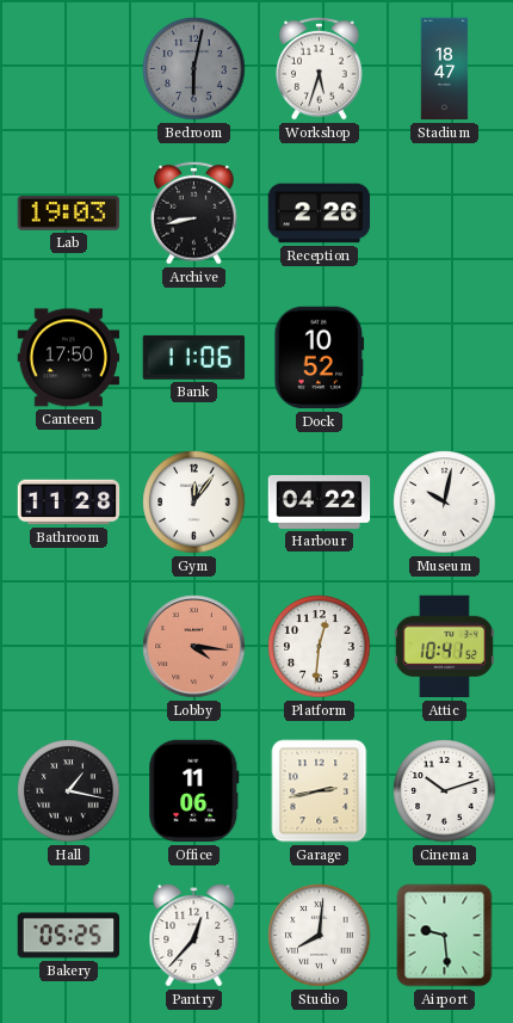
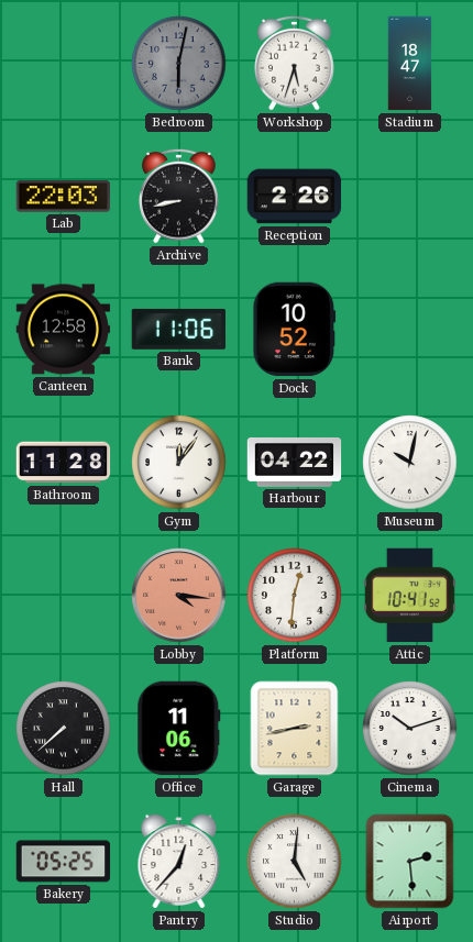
Lab: 19:03 -> 22:03
Canteen: 17:50 -> 12:58
Hall: 1:17 -> 7:38
Studio: 8:01 -> 5:01
Airport: 9:29 -> 2:29
